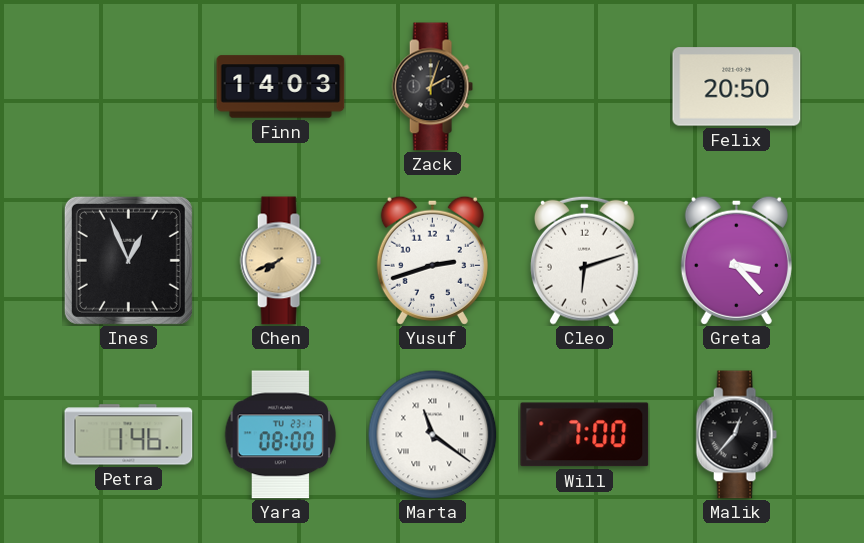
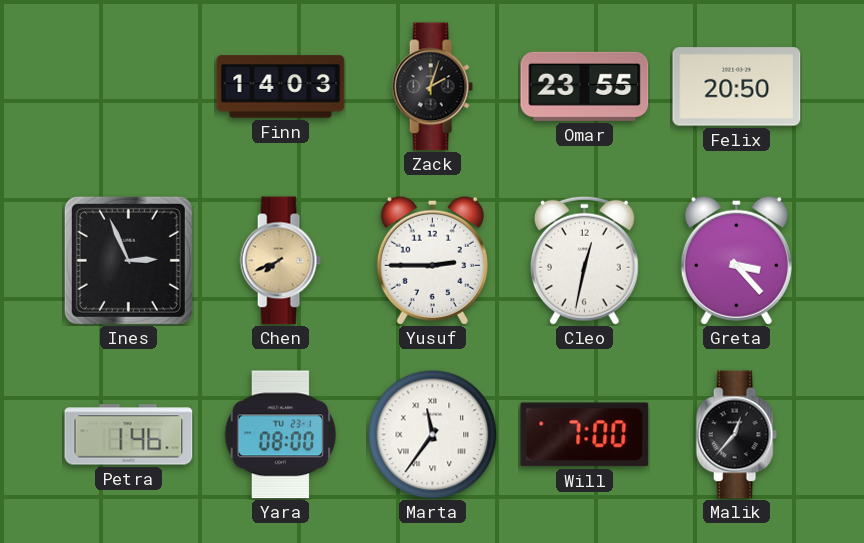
Omar: none -> 23:55
Ines: 12:56 -> 2:56
Yusuf: 2:42 -> 2:45
Cleo: 6:12 -> 12:32
Marta: 11:21 -> 11:36
